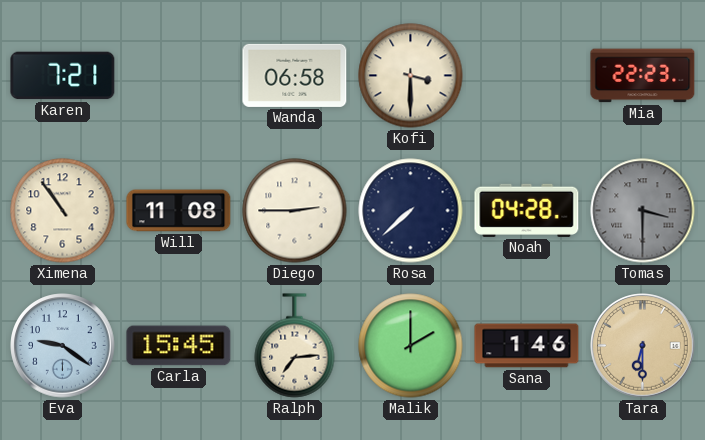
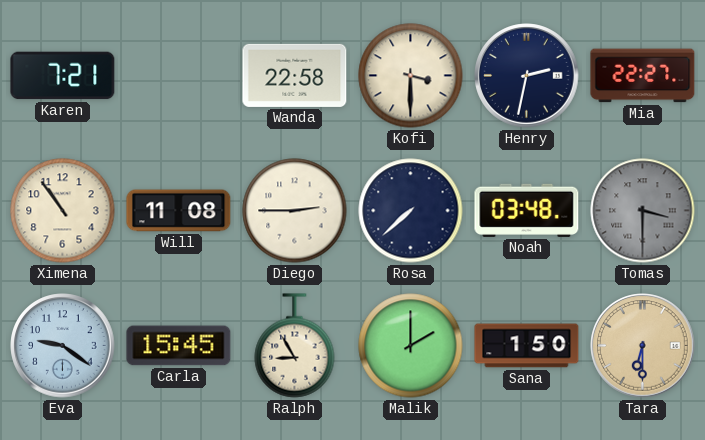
Wanda: 06:58 -> 22:58
Henry: none -> 2:32
Mia: 22:23 -> 22:27
Noah: 04:28 -> 03:48
Ralph: 7:14 -> 8:55
Sana: 1:46 -> 1:50
